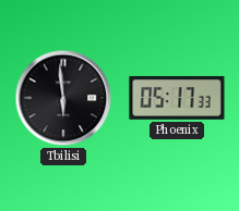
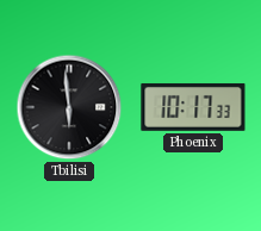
Phoenix: 05:17 -> 10:17
